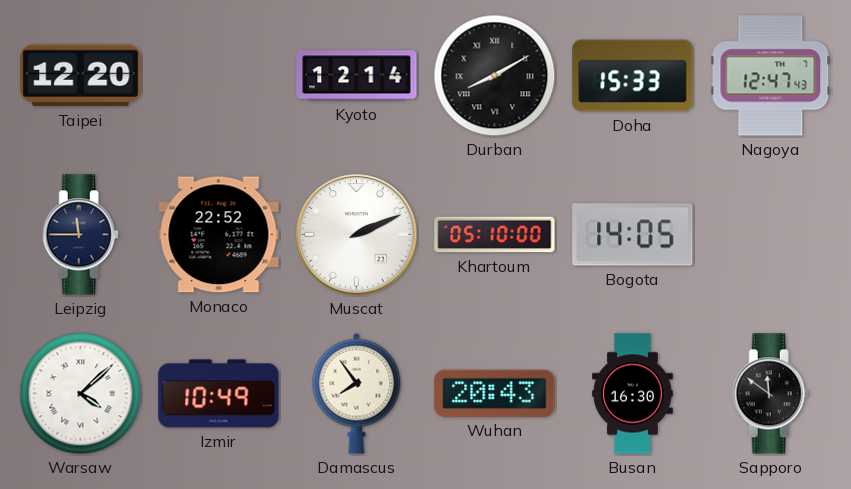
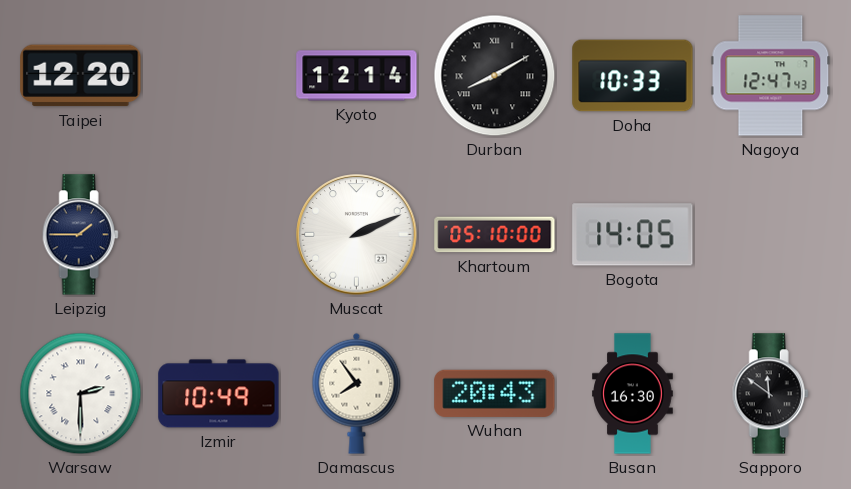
Doha: 15:33 -> 10:33
Leipzig: 11:45 -> 1:45
Monaco: 22:52 -> none
Warsaw: 4:08 -> 2:30
